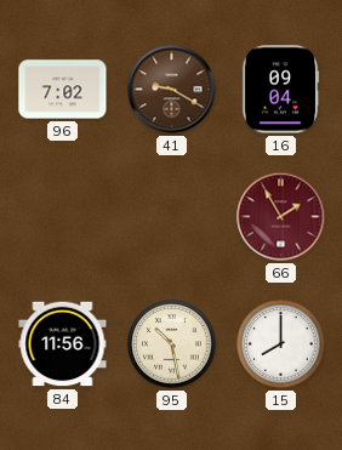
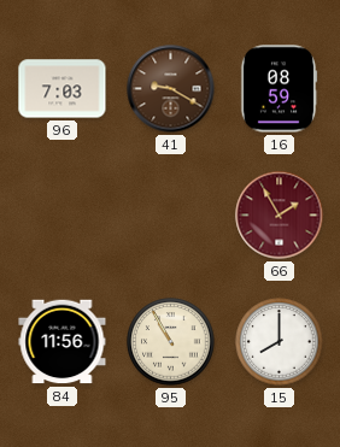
96: 7:02 -> 7:03
16: 09:04 -> 08:59
95: 10:28 -> 10:55
